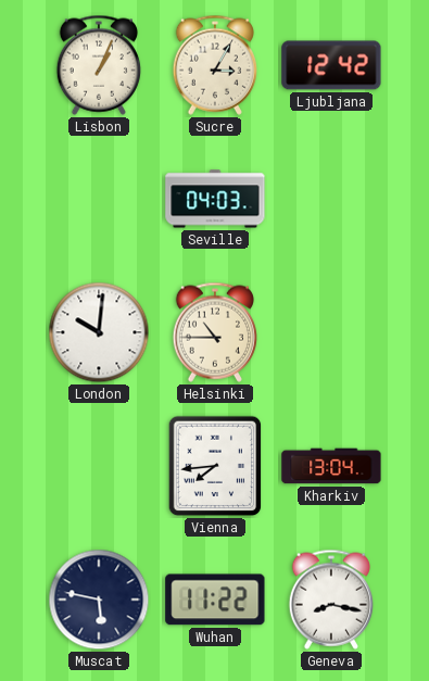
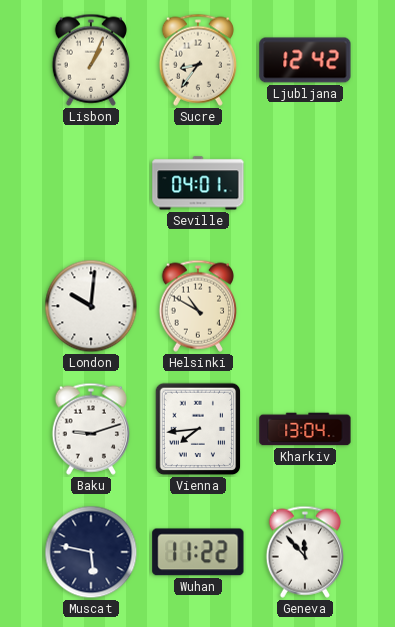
Sucre: 3:05 -> 8:36
Seville: 04:03 -> 04:01
Helsinki: 10:45 -> 10:50
Baku: none -> 9:12
Geneva: 8:17 -> 11:53
